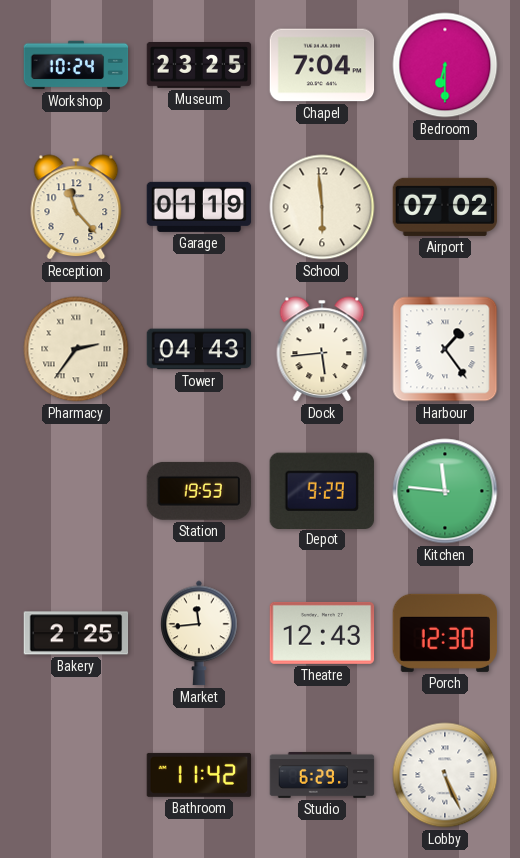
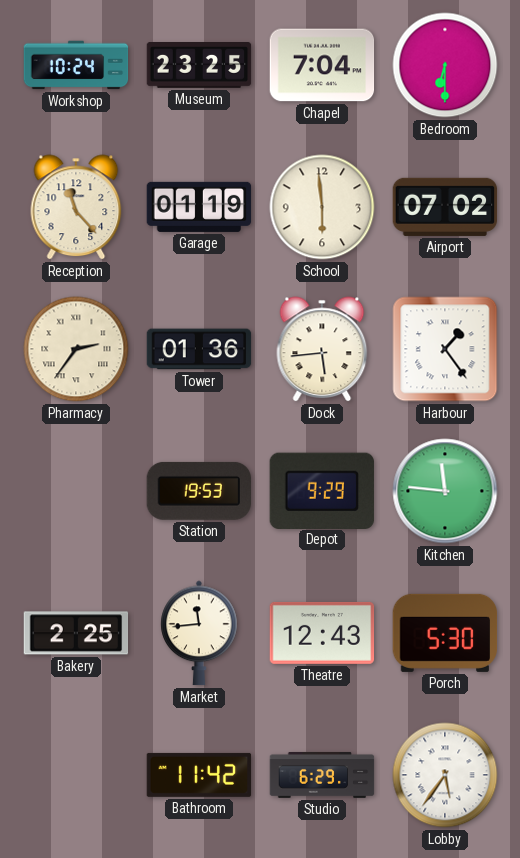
Tower: 04:43 -> 01:36
Porch: 12:30 -> 5:30
Lobby: 5:26 -> 5:36
